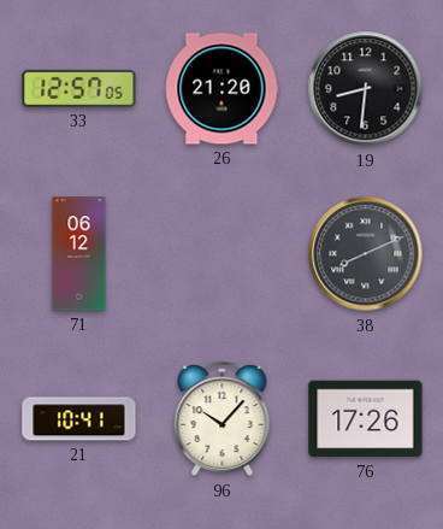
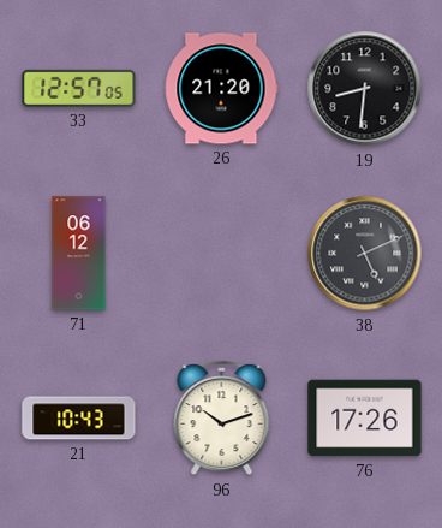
38: 8:11 -> 5:11
21: 10:41 -> 10:43
96: 10:07 -> 10:12
